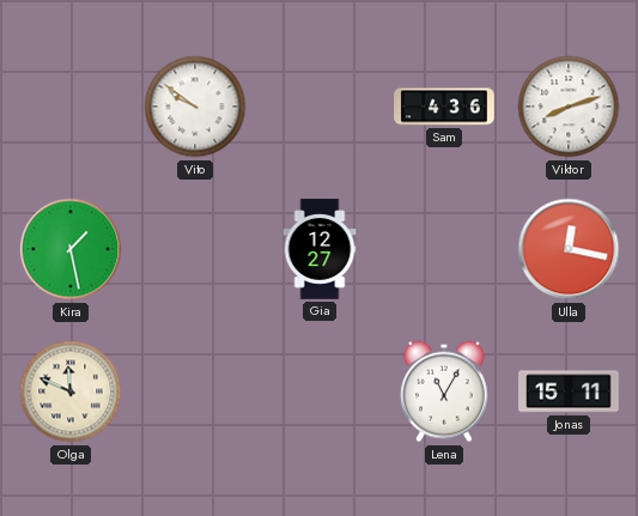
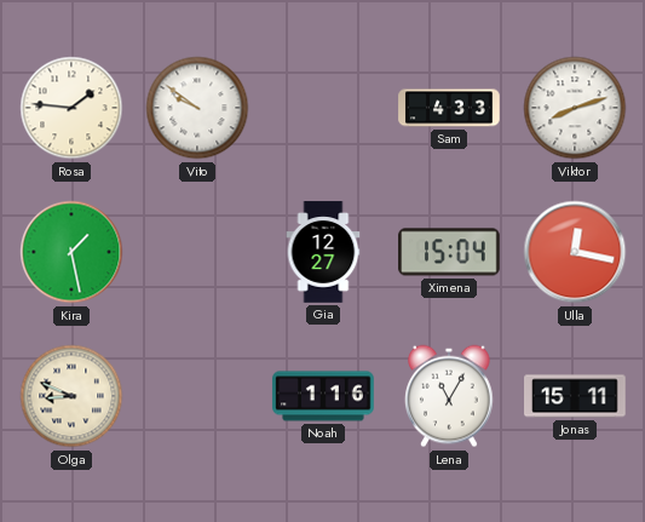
Rosa: none -> 1:46
Sam: 4:36 -> 4:33
Ximena: none -> 15:04
Olga: 11:49 -> 8:49
Noah: none -> 1:16
